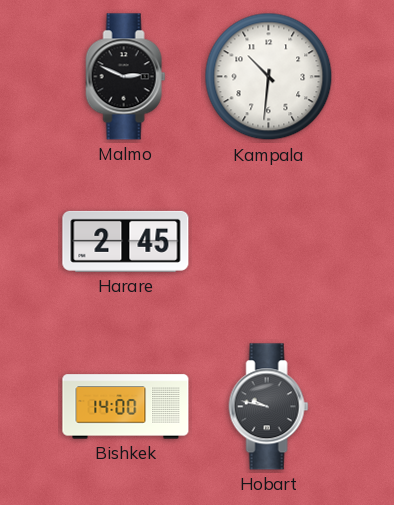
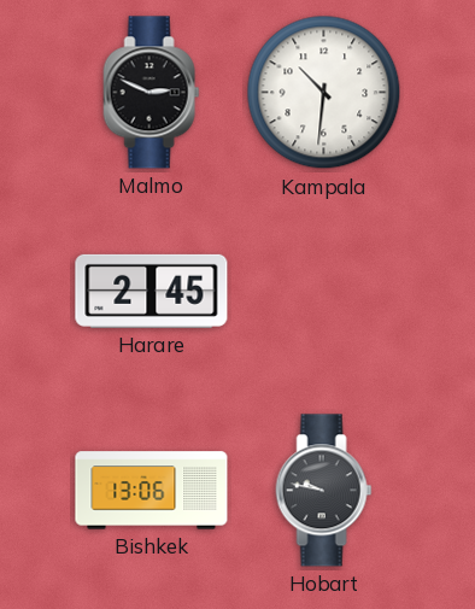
Bishkek: 14:00 -> 13:06
